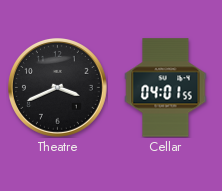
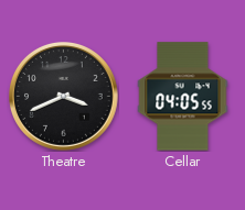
Cellar: 04:01 -> 04:05
